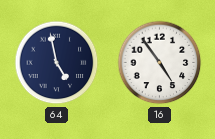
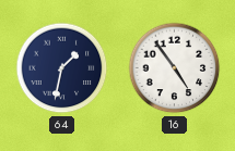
64: 4:58 -> 1:32
